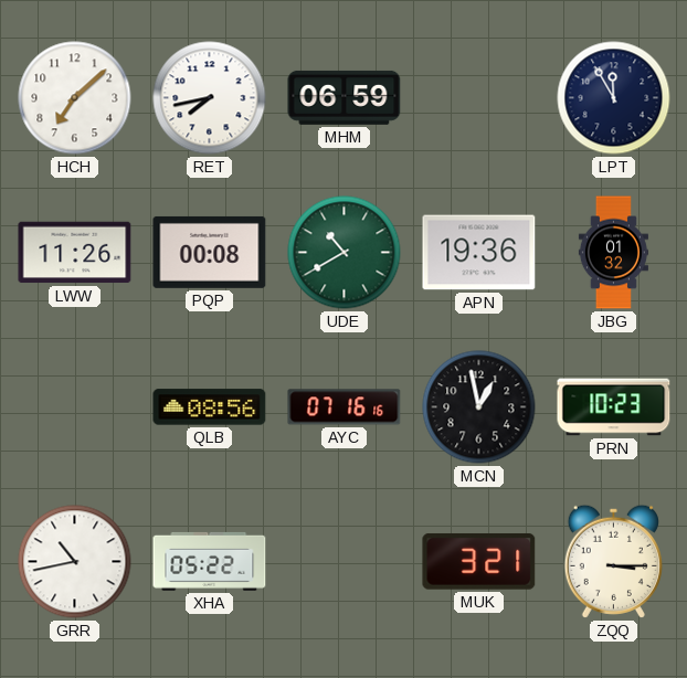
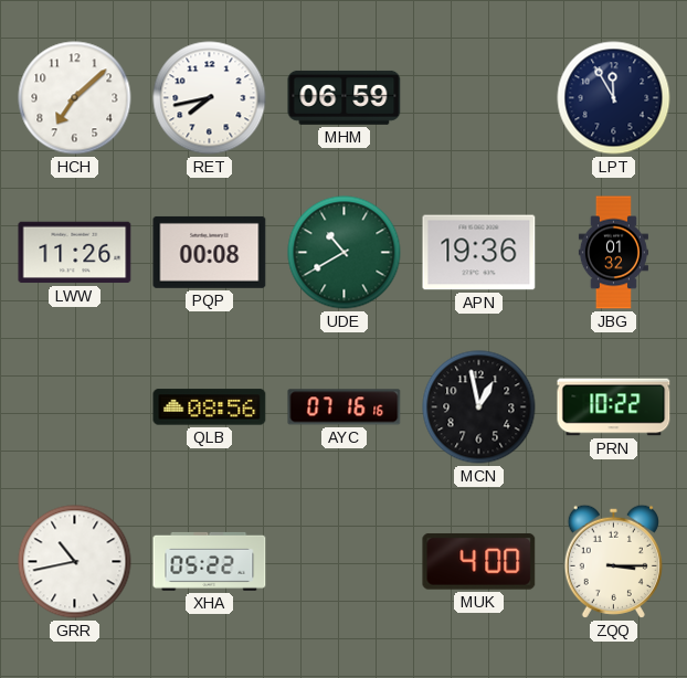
PRN: 10:23 -> 10:22
MUK: 3:21 -> 4:00
